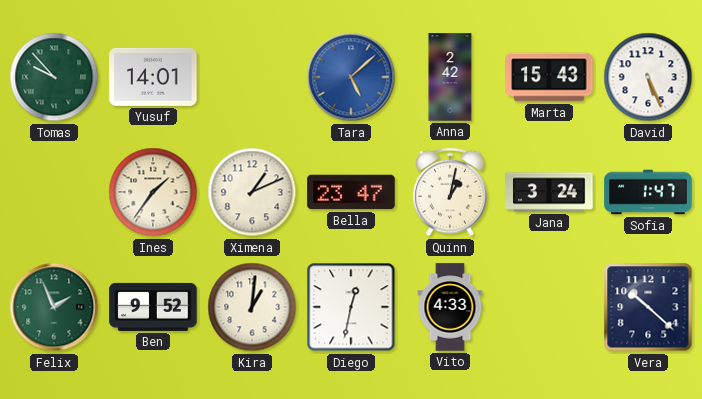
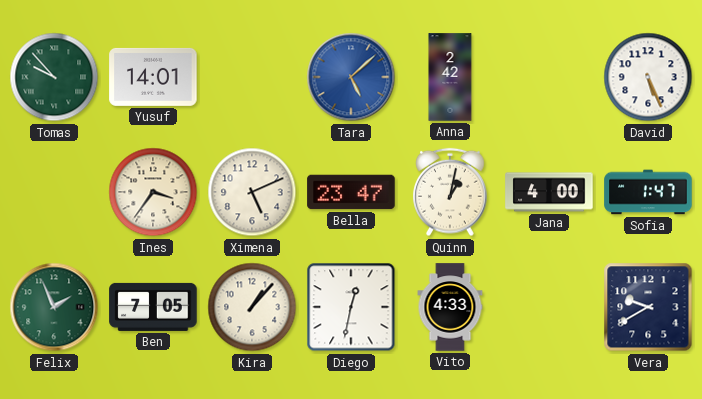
Marta: 15:43 -> none
Ines: 1:36 -> 3:36
Ximena: 1:11 -> 5:11
Jana: 3:24 -> 4:00
Ben: 9:52 -> 7:05
Kira: 1:01 -> 1:07
Vera: 10:22 -> 9:40
